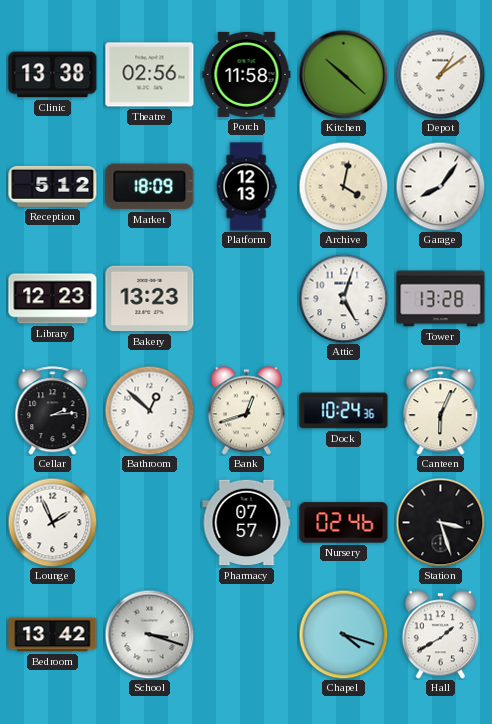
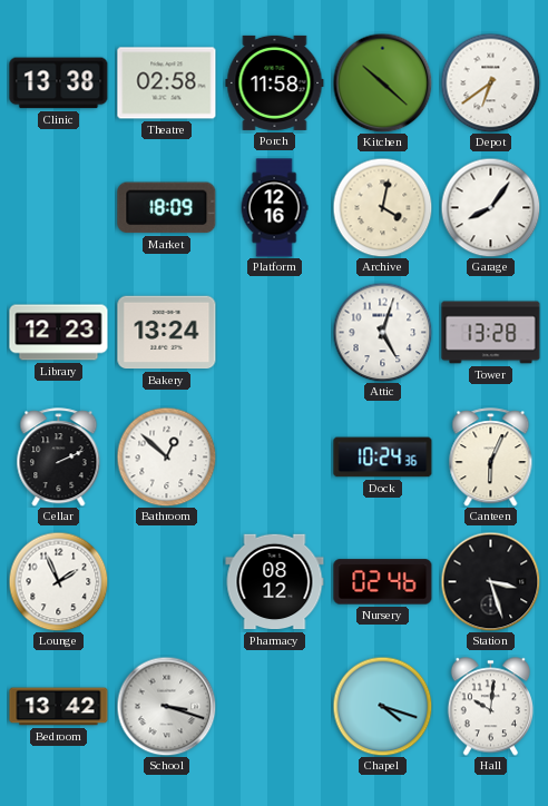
Theatre: 02:56 -> 02:58
Depot: 1:09 -> 6:39
Reception: 5:12 -> none
Platform: 12:13 -> 12:16
Bakery: 13:23 -> 13:24
Cellar: 2:14 -> 2:11
Bank: 12:42 -> none
Pharmacy: 07:57 -> 08:12
Hall: 1:40 -> 10:01
